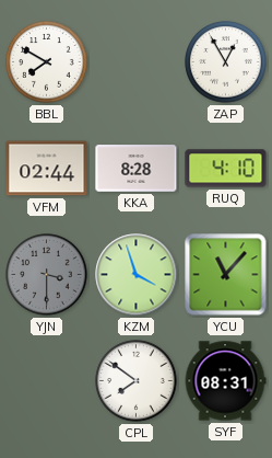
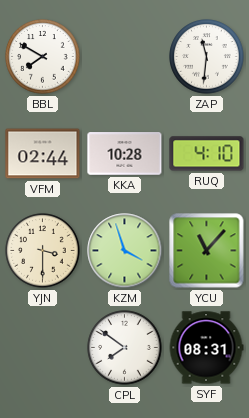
ZAP: 12:55 -> 11:31
KKA: 8:28 -> 10:28
YJN dial: grey -> cream
